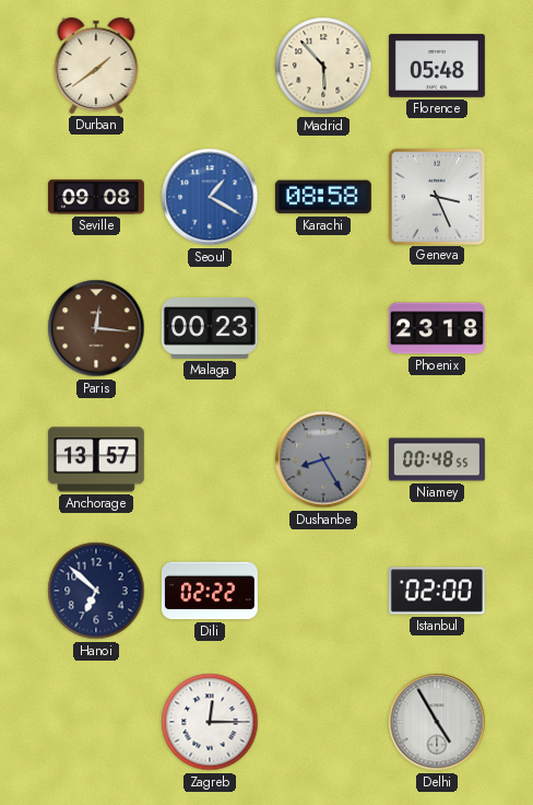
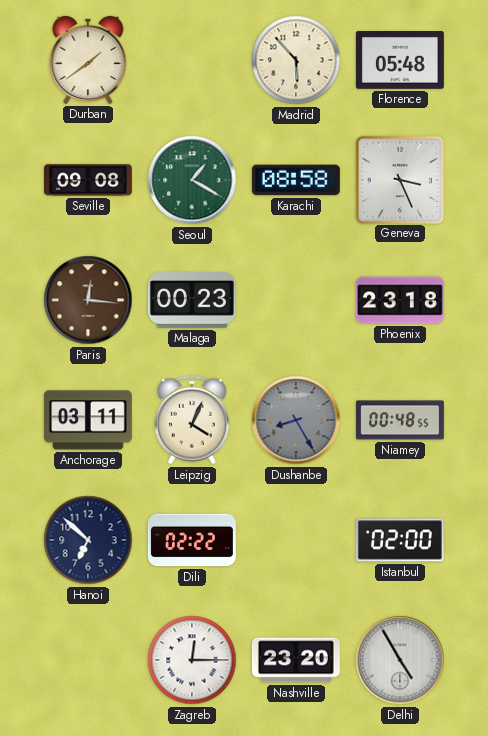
Seoul dial: blue -> green
Anchorage: 13:57 -> 03:11
Leipzig: none -> 4:04
Nashville: none -> 23:20
